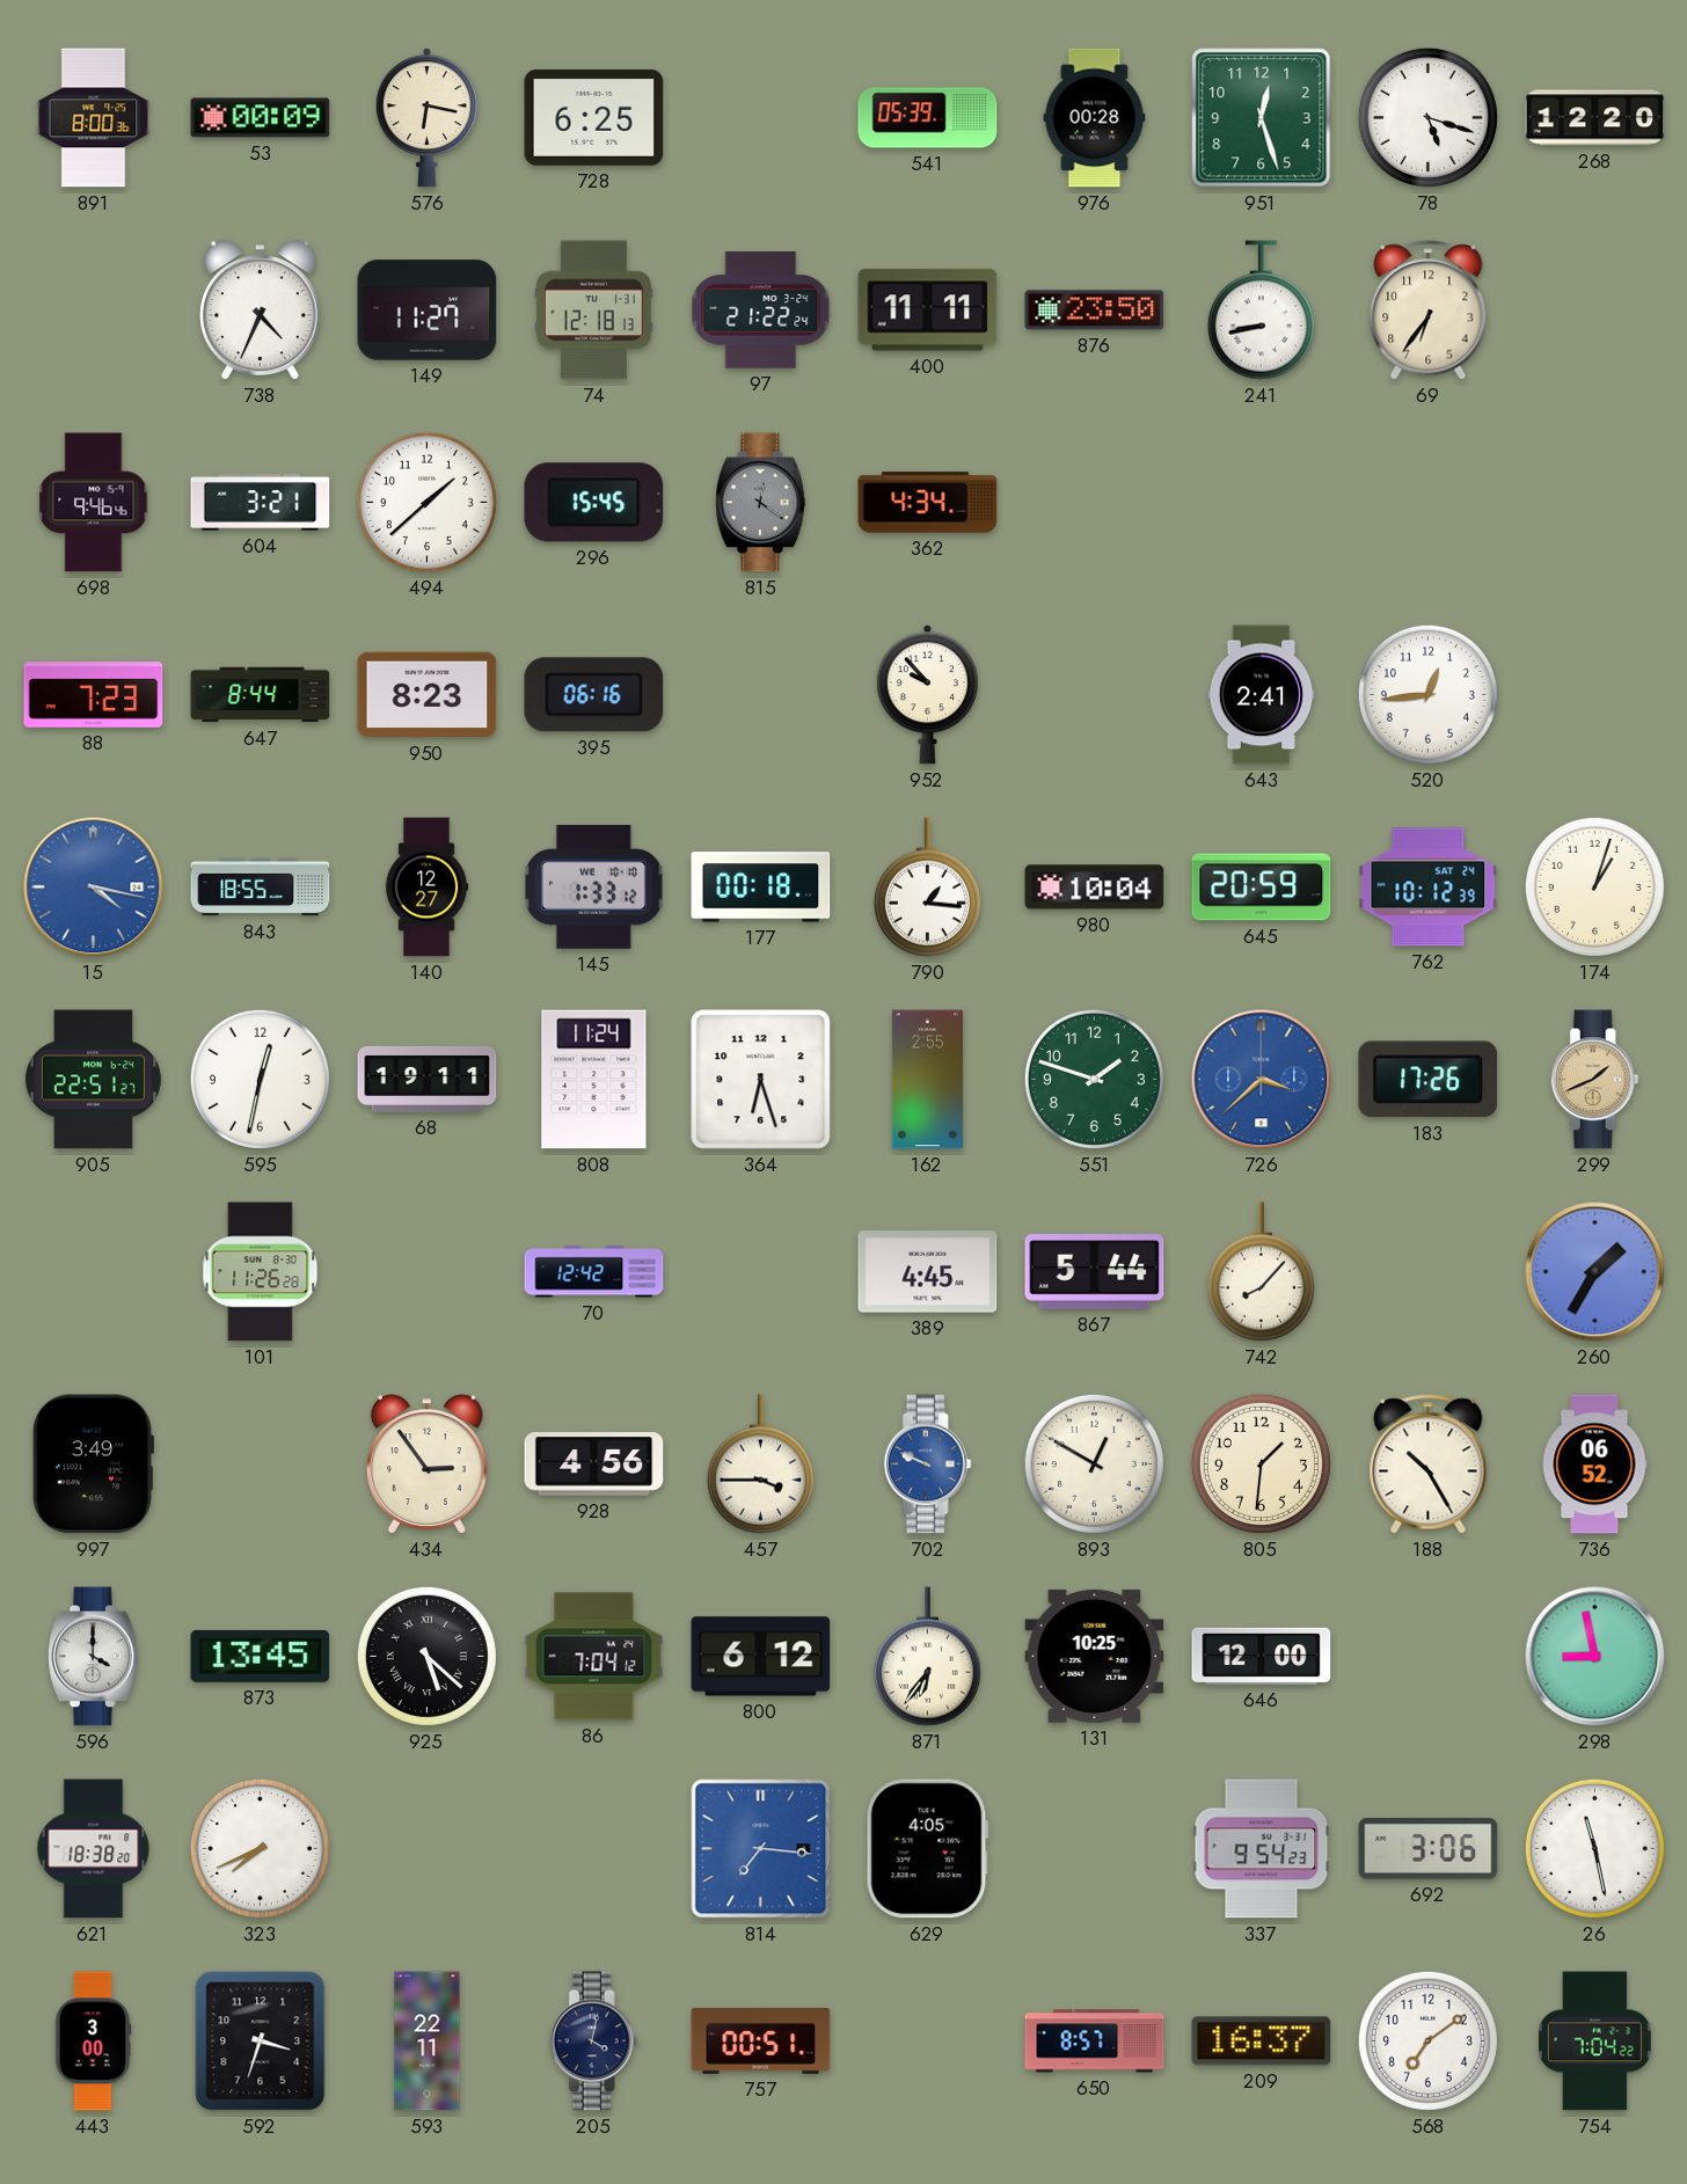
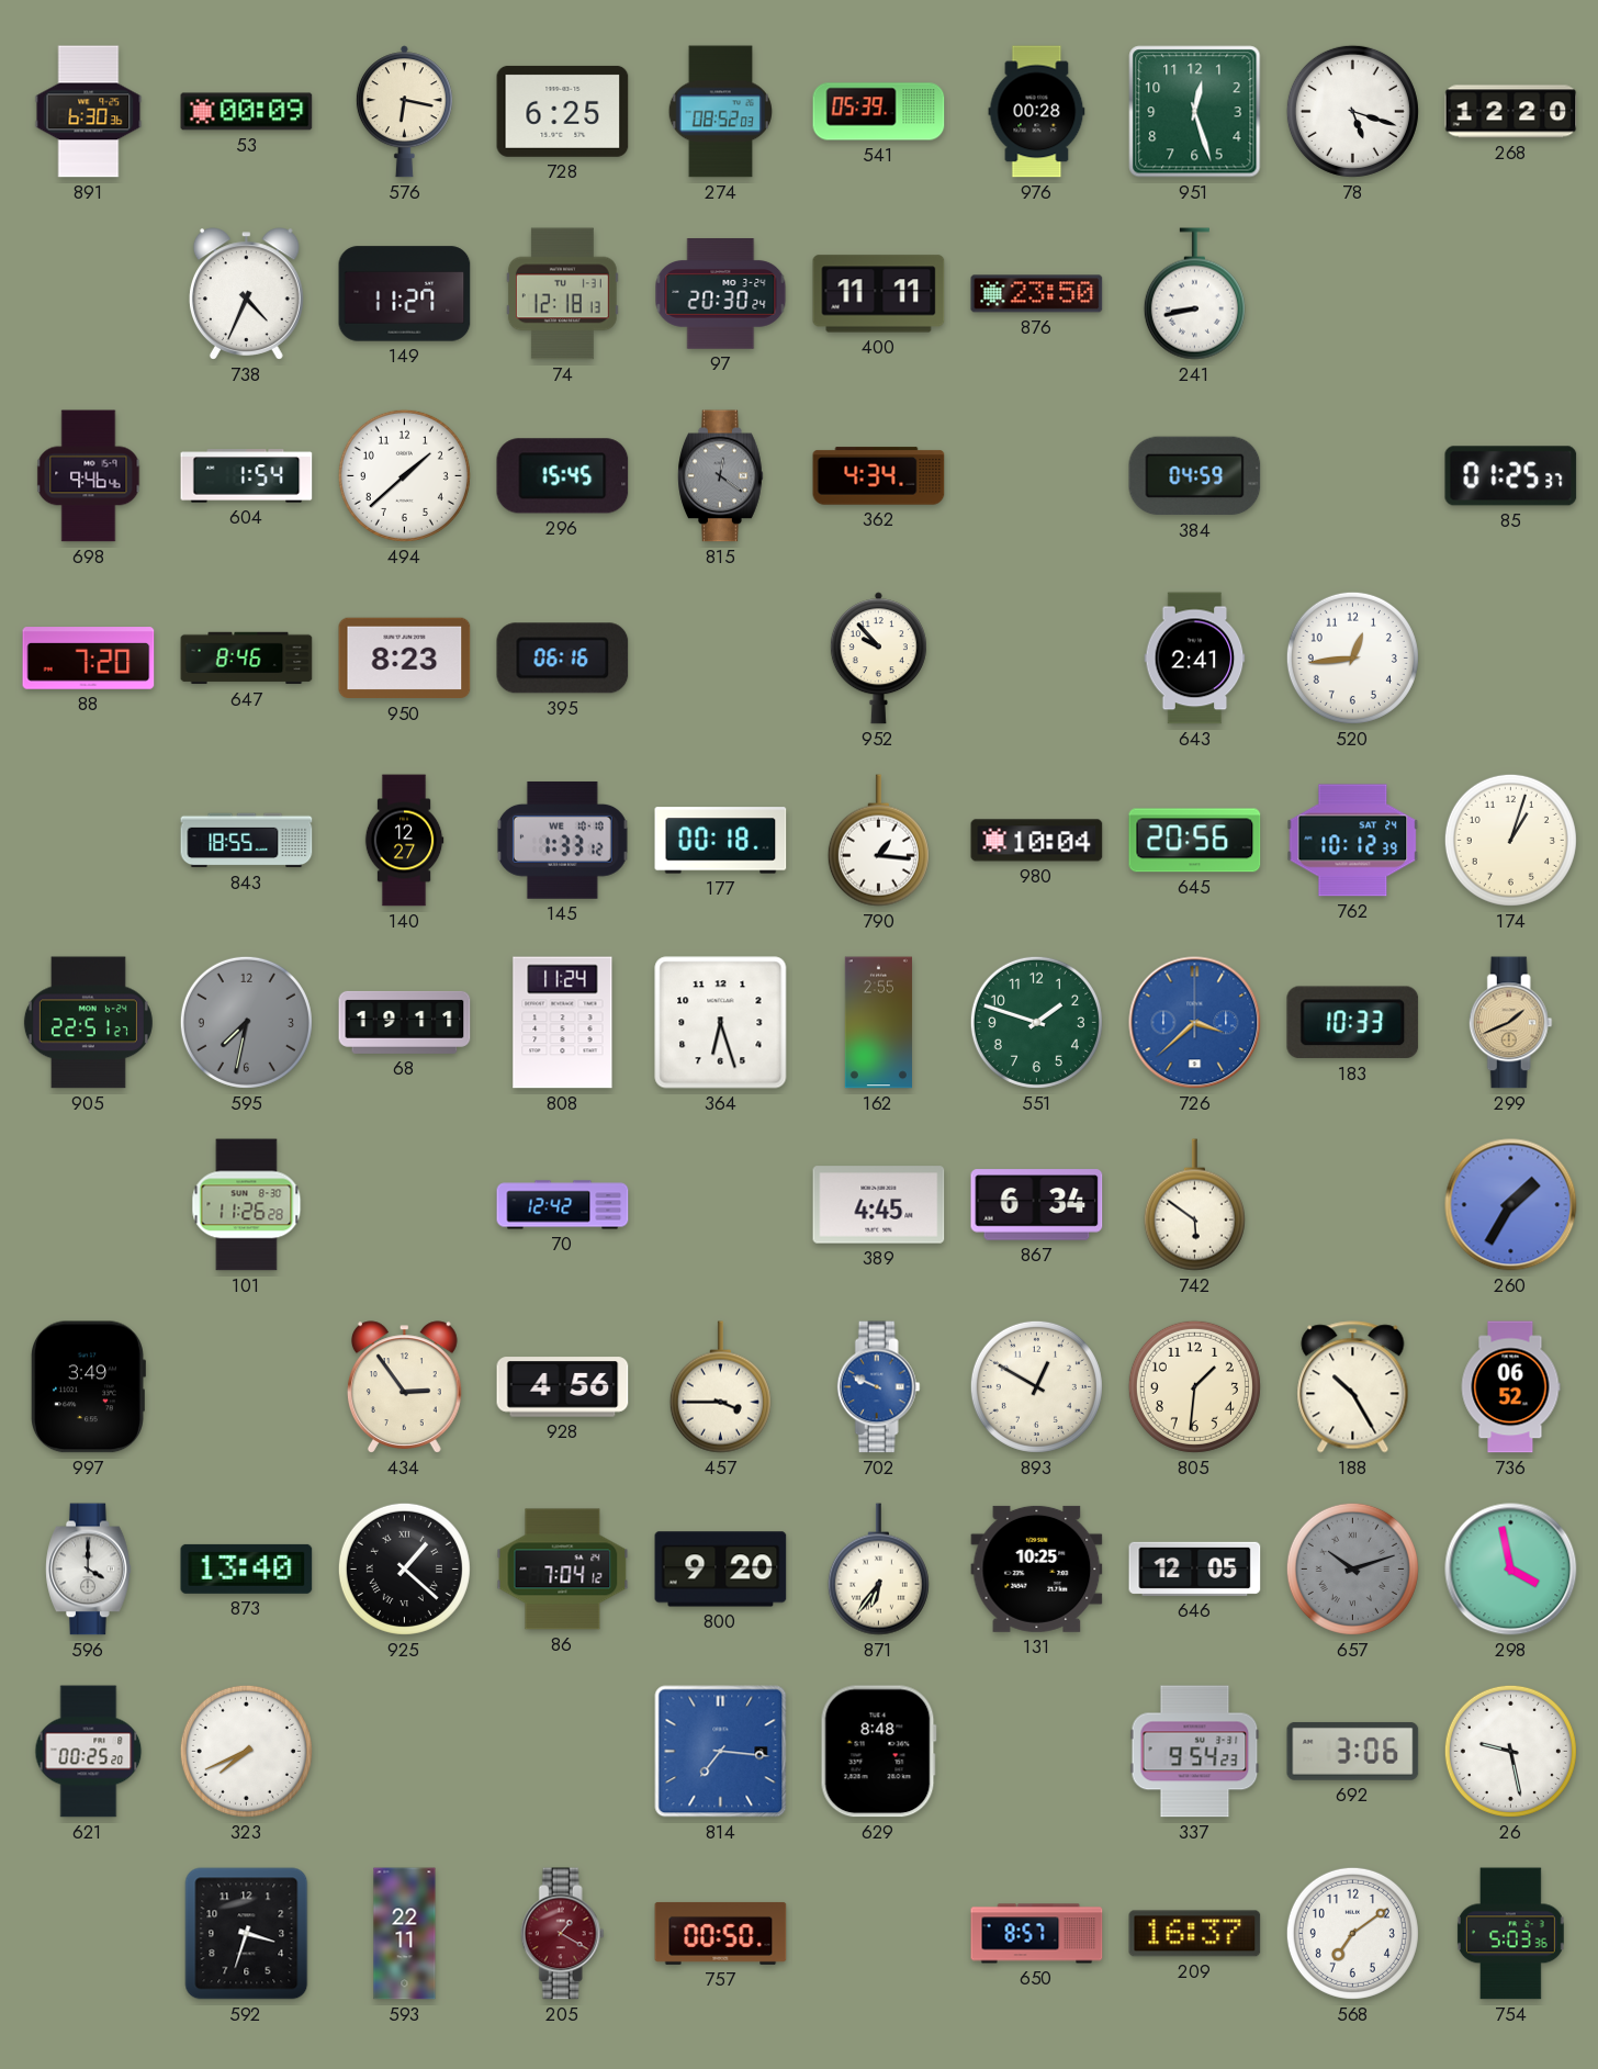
891: 8:00 -> 6:30
274: none -> 08:52
97: 21:22 -> 20:30
69: 6:36 -> none
604: 3:21 -> 1:54
384: none -> 04:59
85: none -> 01:25
88: 7:23 -> 7:20
647: 8:44 -> 8:46
15: 4:17 -> none
645: 20:59 -> 20:56
595: 12:32 -> 7:32
595 dial: white -> grey
183: 17:26 -> 10:33
867: 5:44 -> 6:34
742: 8:07 -> 5:51
873: 13:45 -> 13:40
925: 5:22 -> 1:22
800: 6:12 -> 9:20
646: 12:00 -> 12:05
657: none -> 10:12
298: 8:58 -> 3:58
621: 18:38 -> 00:25
629: 4:05 -> 8:48
26: 11:28 -> 9:28
443: 3:00 -> none
205: 4:02 -> 1:20
205 dial: navy -> burgundy
757: 00:51 -> 00:50
754: 7:04 -> 5:03
